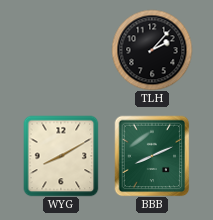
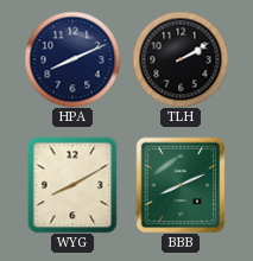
HPA: none -> 8:11
TLH: 2:07 -> 2:10
